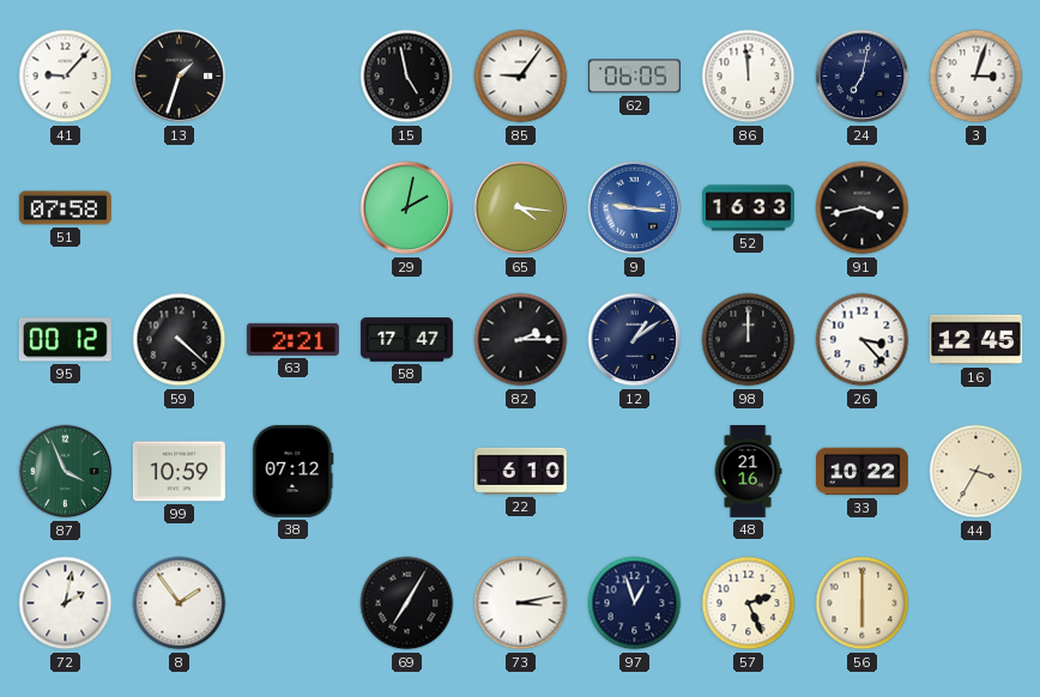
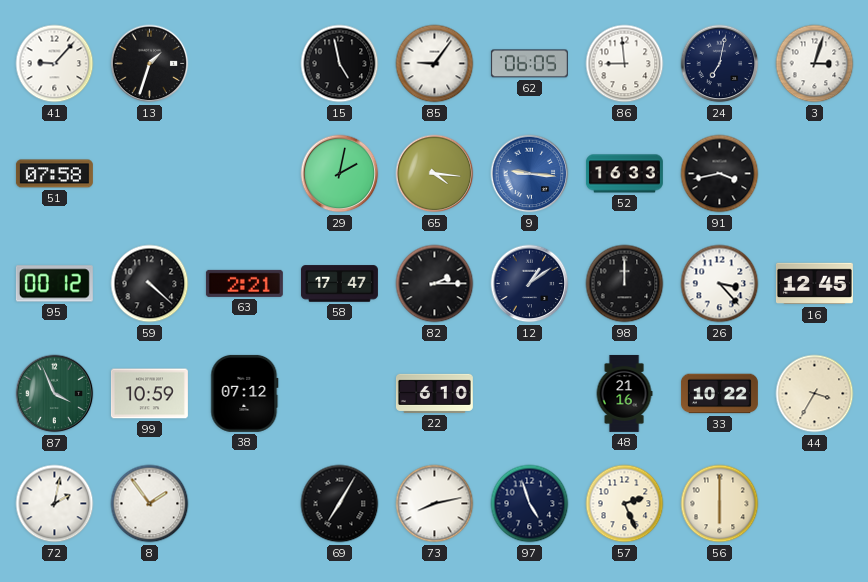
86: 11:59 -> 8:59
73: 3:13 -> 8:13
97: 12:57 -> 4:57
